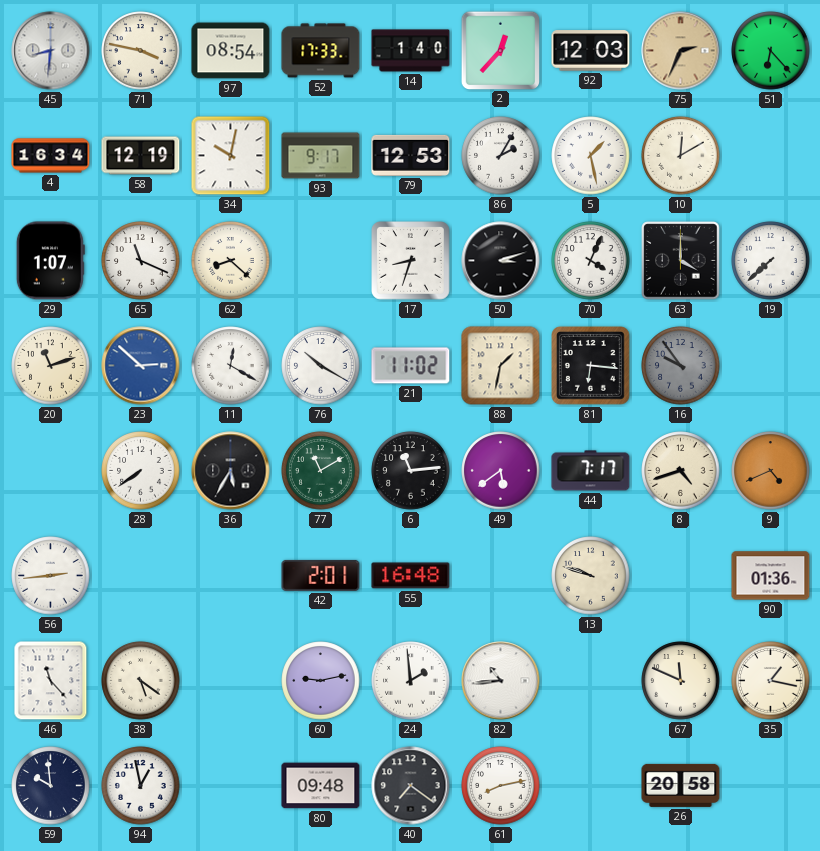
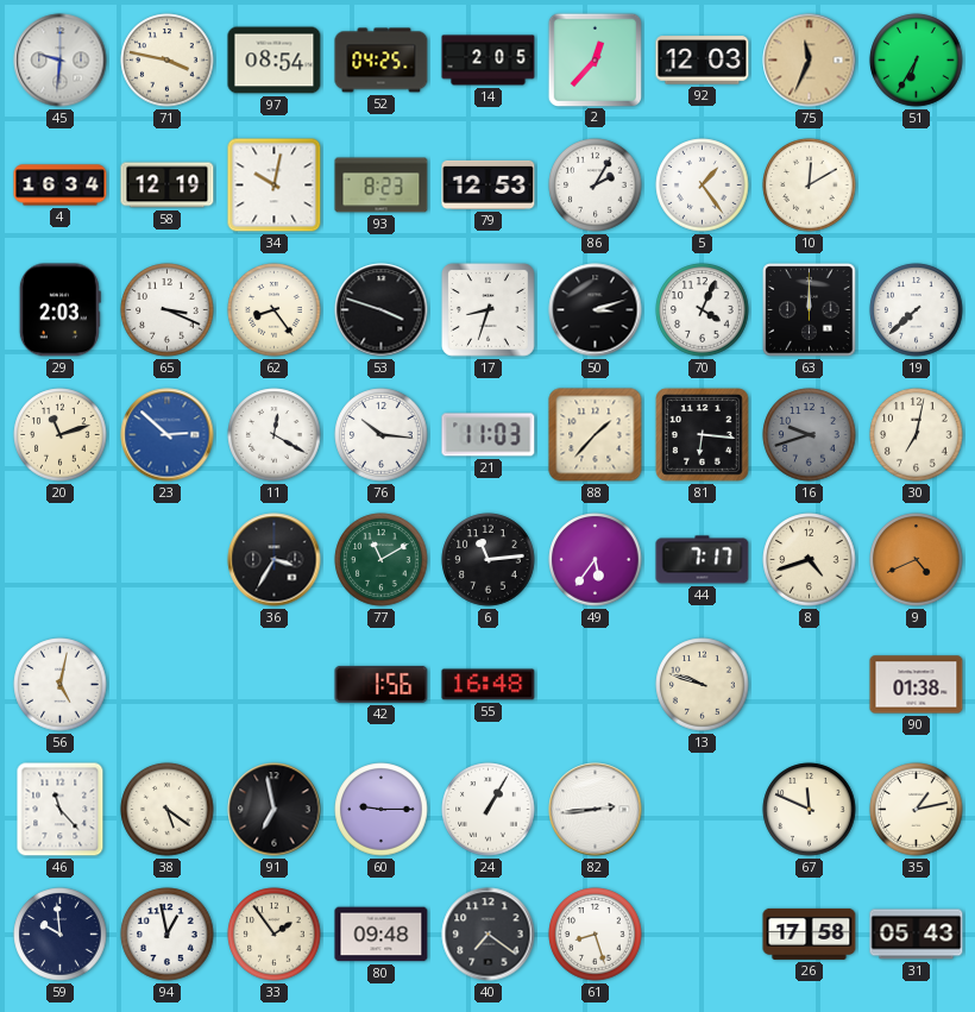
45: 8:31 -> 9:31
52: 17:33 -> 04:25
14: 1:40 -> 2:05
75: 2:34 -> 11:34
51: 6:23 -> 6:35
93: 9:17 -> 8:23
5: 1:28 -> 1:24
29: 1:07 -> 2:03
65: 11:19 -> 3:19
62: 8:22 -> 8:24
53: none -> 3:48
63: 4:00 -> 12:00
76: 10:20 -> 10:16
21: 11:02 -> 11:03
88: 1:32 -> 1:37
16: 9:54 -> 9:42
30: none -> 7:02
28: 7:39 -> none
36: 5:35 -> 3:35
49: 5:39 -> 5:36
56: 2:44 -> 5:02
42: 2:01 -> 1:56
90: 01:36 -> 01:38
91: none -> 6:58
60: 9:13 -> 9:15
24: 1:59 -> 1:05
82: 10:44 -> 2:44
35: 1:17 -> 1:13
33: none -> 1:54
61: 8:13 -> 8:27
26: 20:58 -> 17:58
31: none -> 05:43
